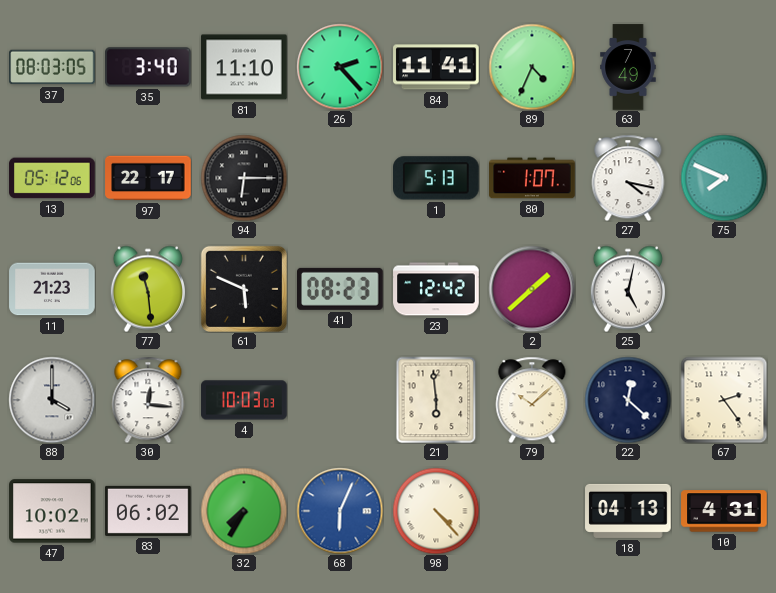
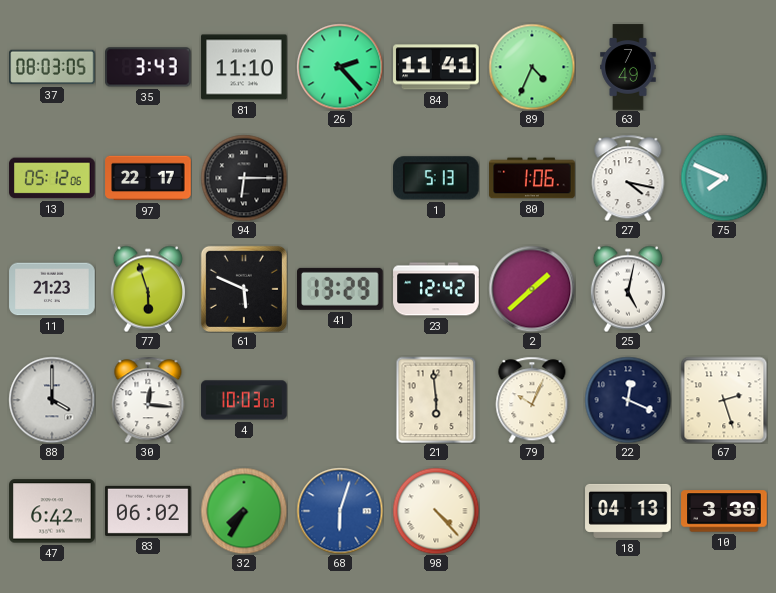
35: 3:40 -> 3:43
80: 1:07 -> 1:06
77: 11:29 -> 5:57
41: 08:23 -> 13:29
79: 10:08 -> 10:04
22: 12:22 -> 12:19
67: 2:24 -> 2:27
47: 10:02 -> 6:42
68: 6:04 -> 6:03
10: 4:31 -> 3:39
